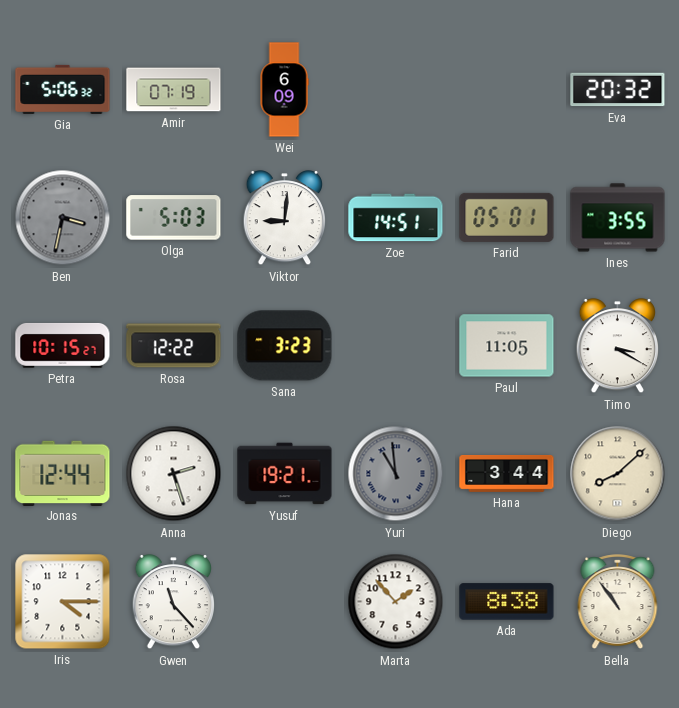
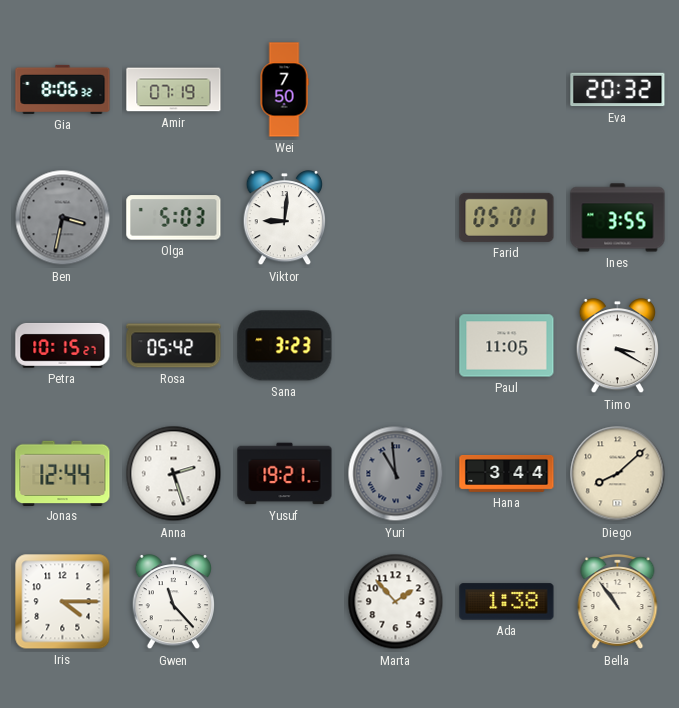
Gia: 5:06 -> 8:06
Wei: 6:09 -> 7:50
Zoe: 14:51 -> none
Rosa: 12:22 -> 05:42
Ada: 8:38 -> 1:38
